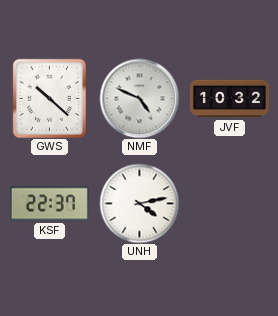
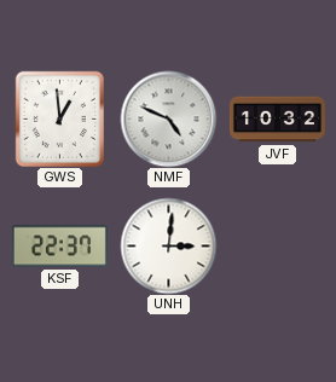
GWS: 10:22 -> 12:59
UNH: 4:13 -> 3:01
